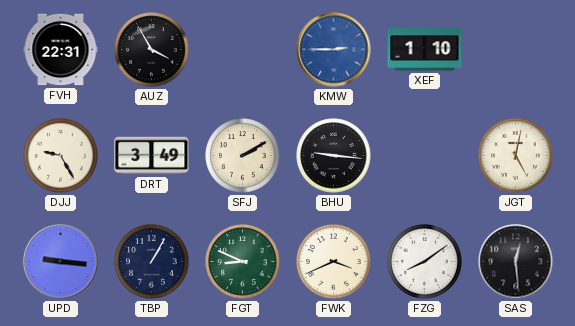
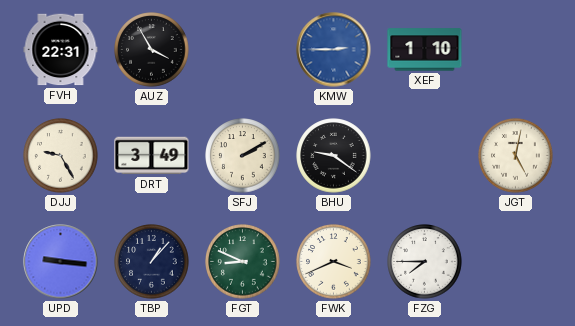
BHU: 9:16 -> 9:21
TBP: 1:05 -> 1:07
FZG: 8:09 -> 7:45
SAS: 12:29 -> none
